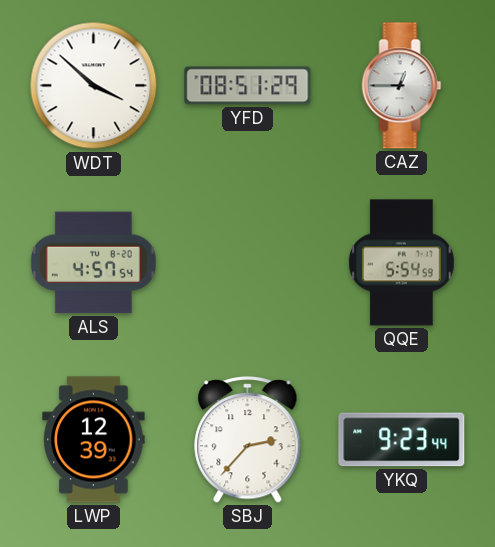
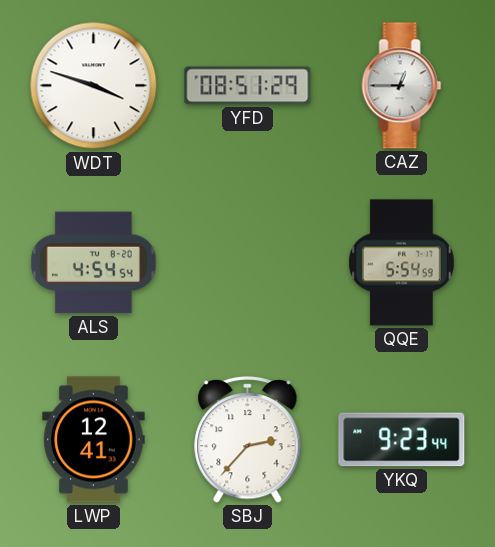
WDT: 3:52 -> 3:48
ALS: 4:57 -> 4:54
LWP: 12:39 -> 12:41
